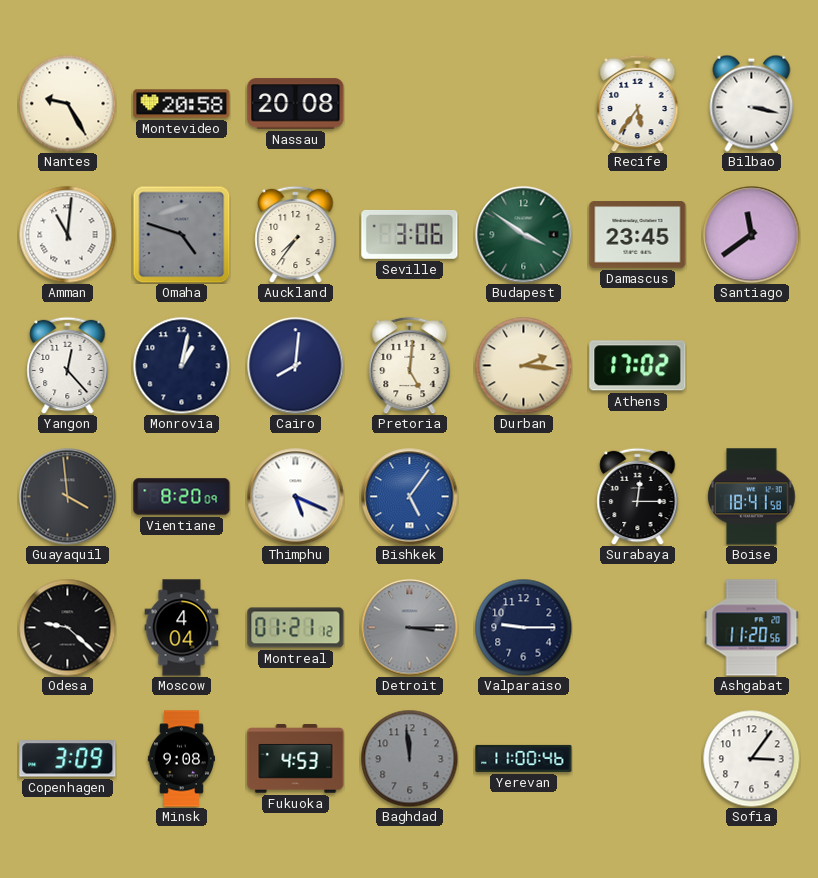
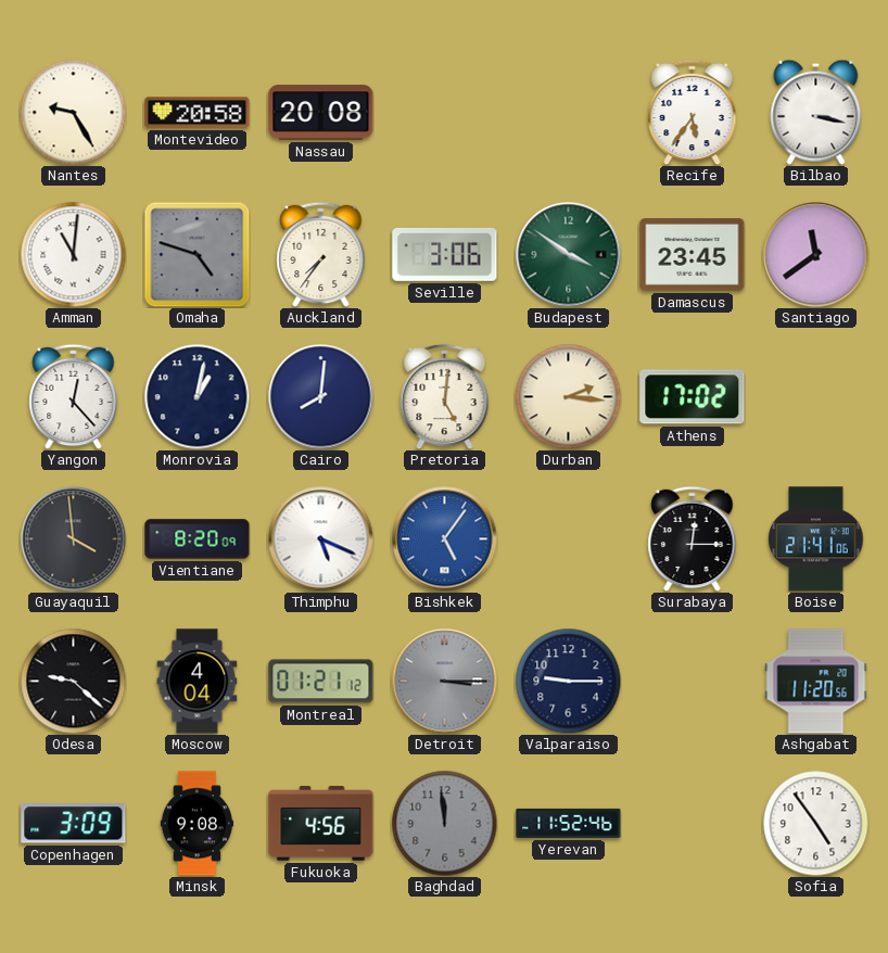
Boise: 18:41 -> 21:41
Fukuoka: 4:53 -> 4:56
Yerevan: 11:00 -> 11:52
Sofia: 3:06 -> 4:54
